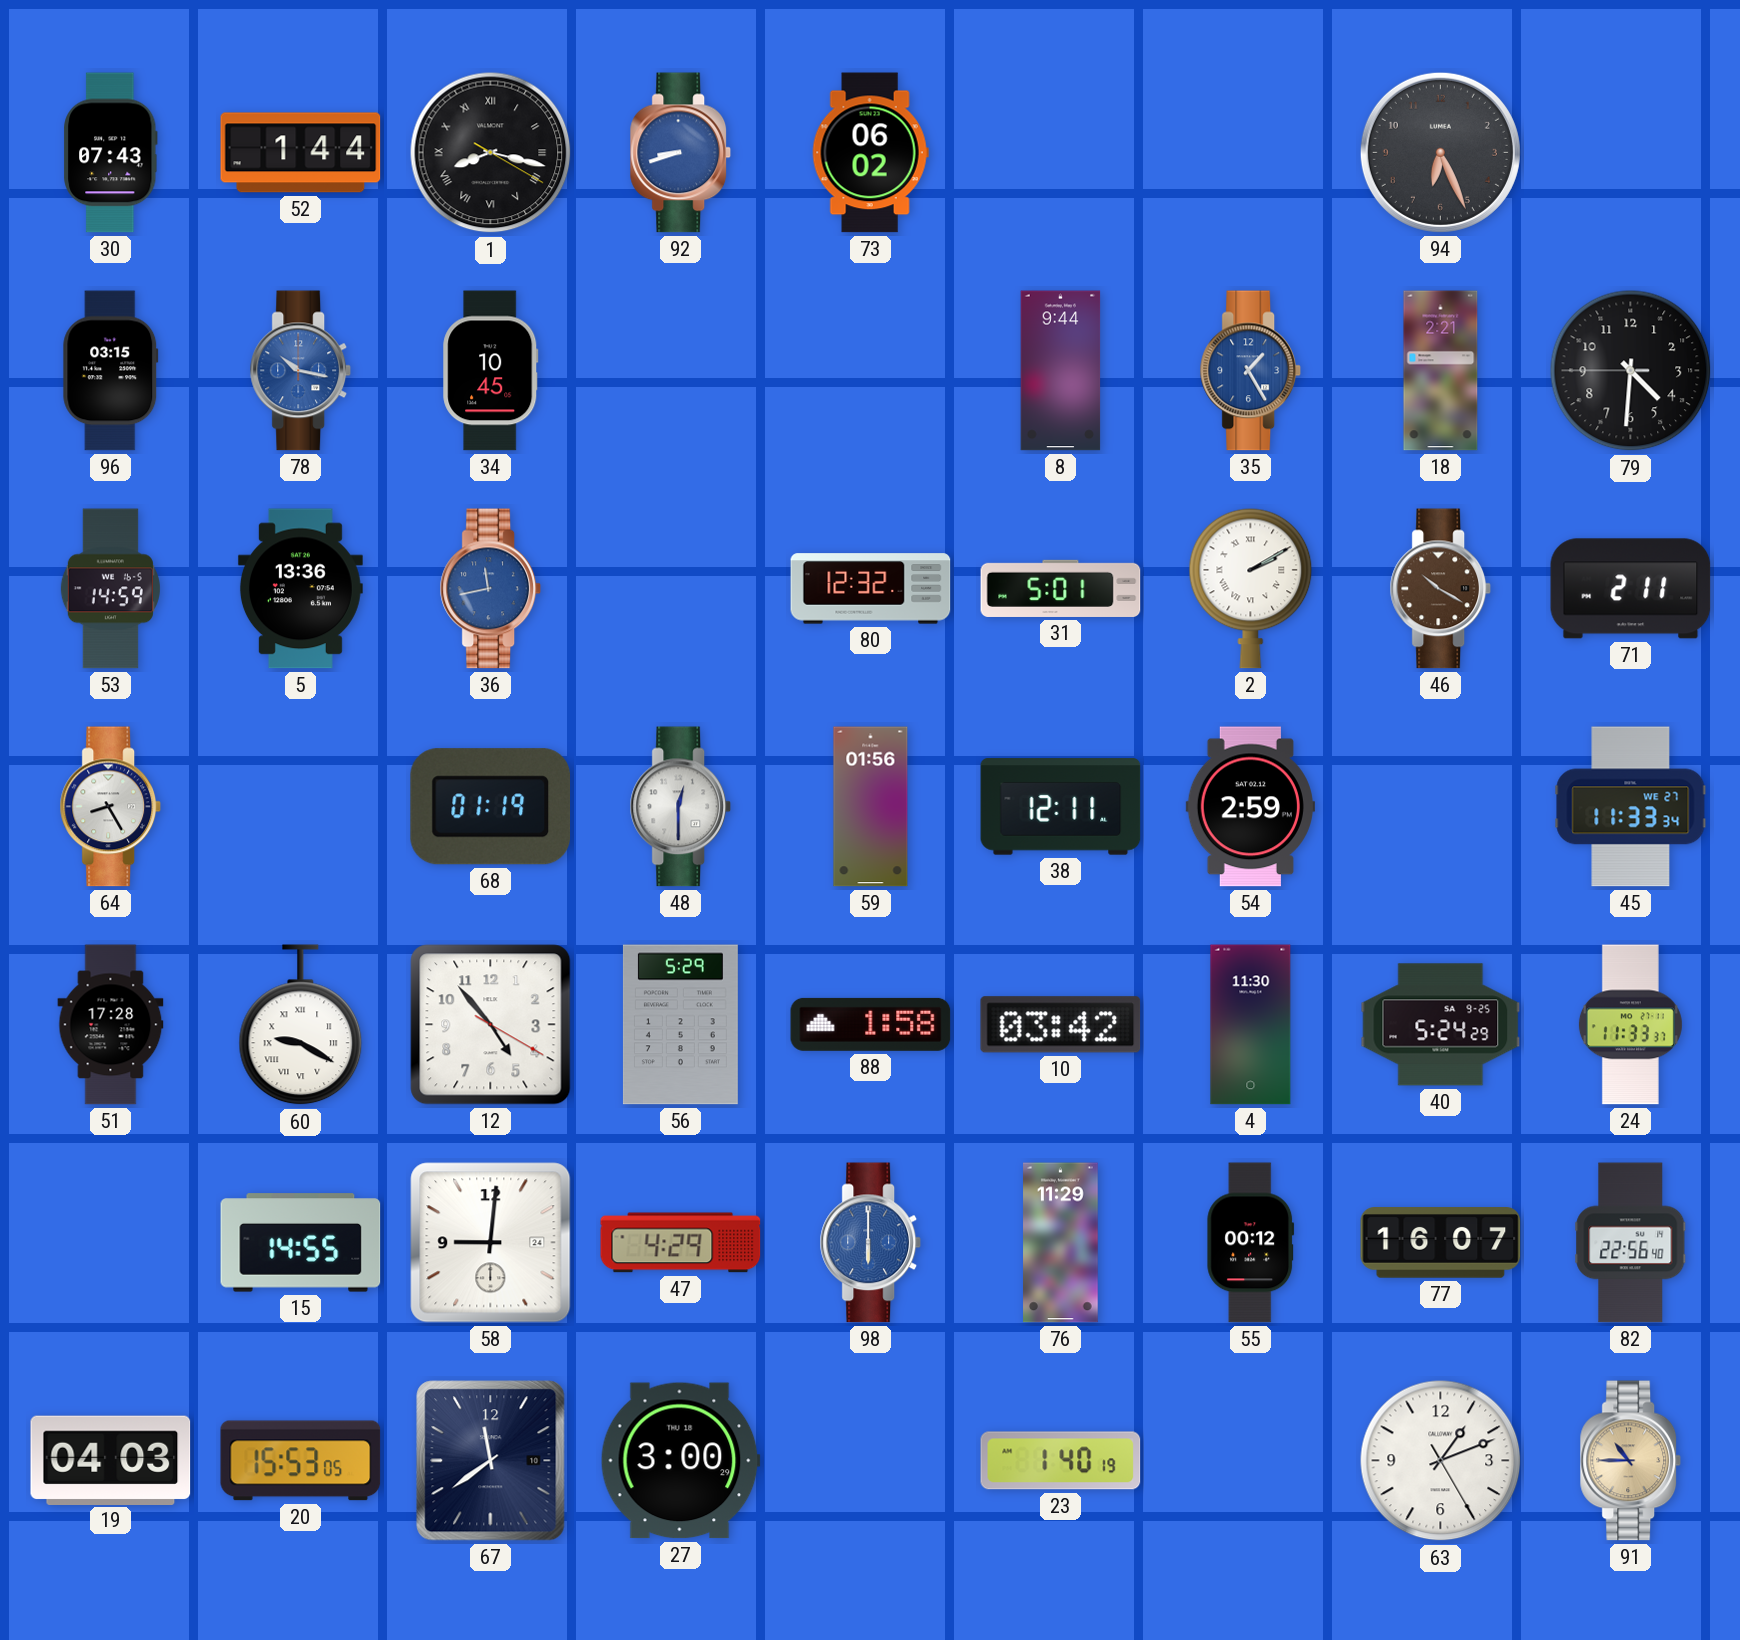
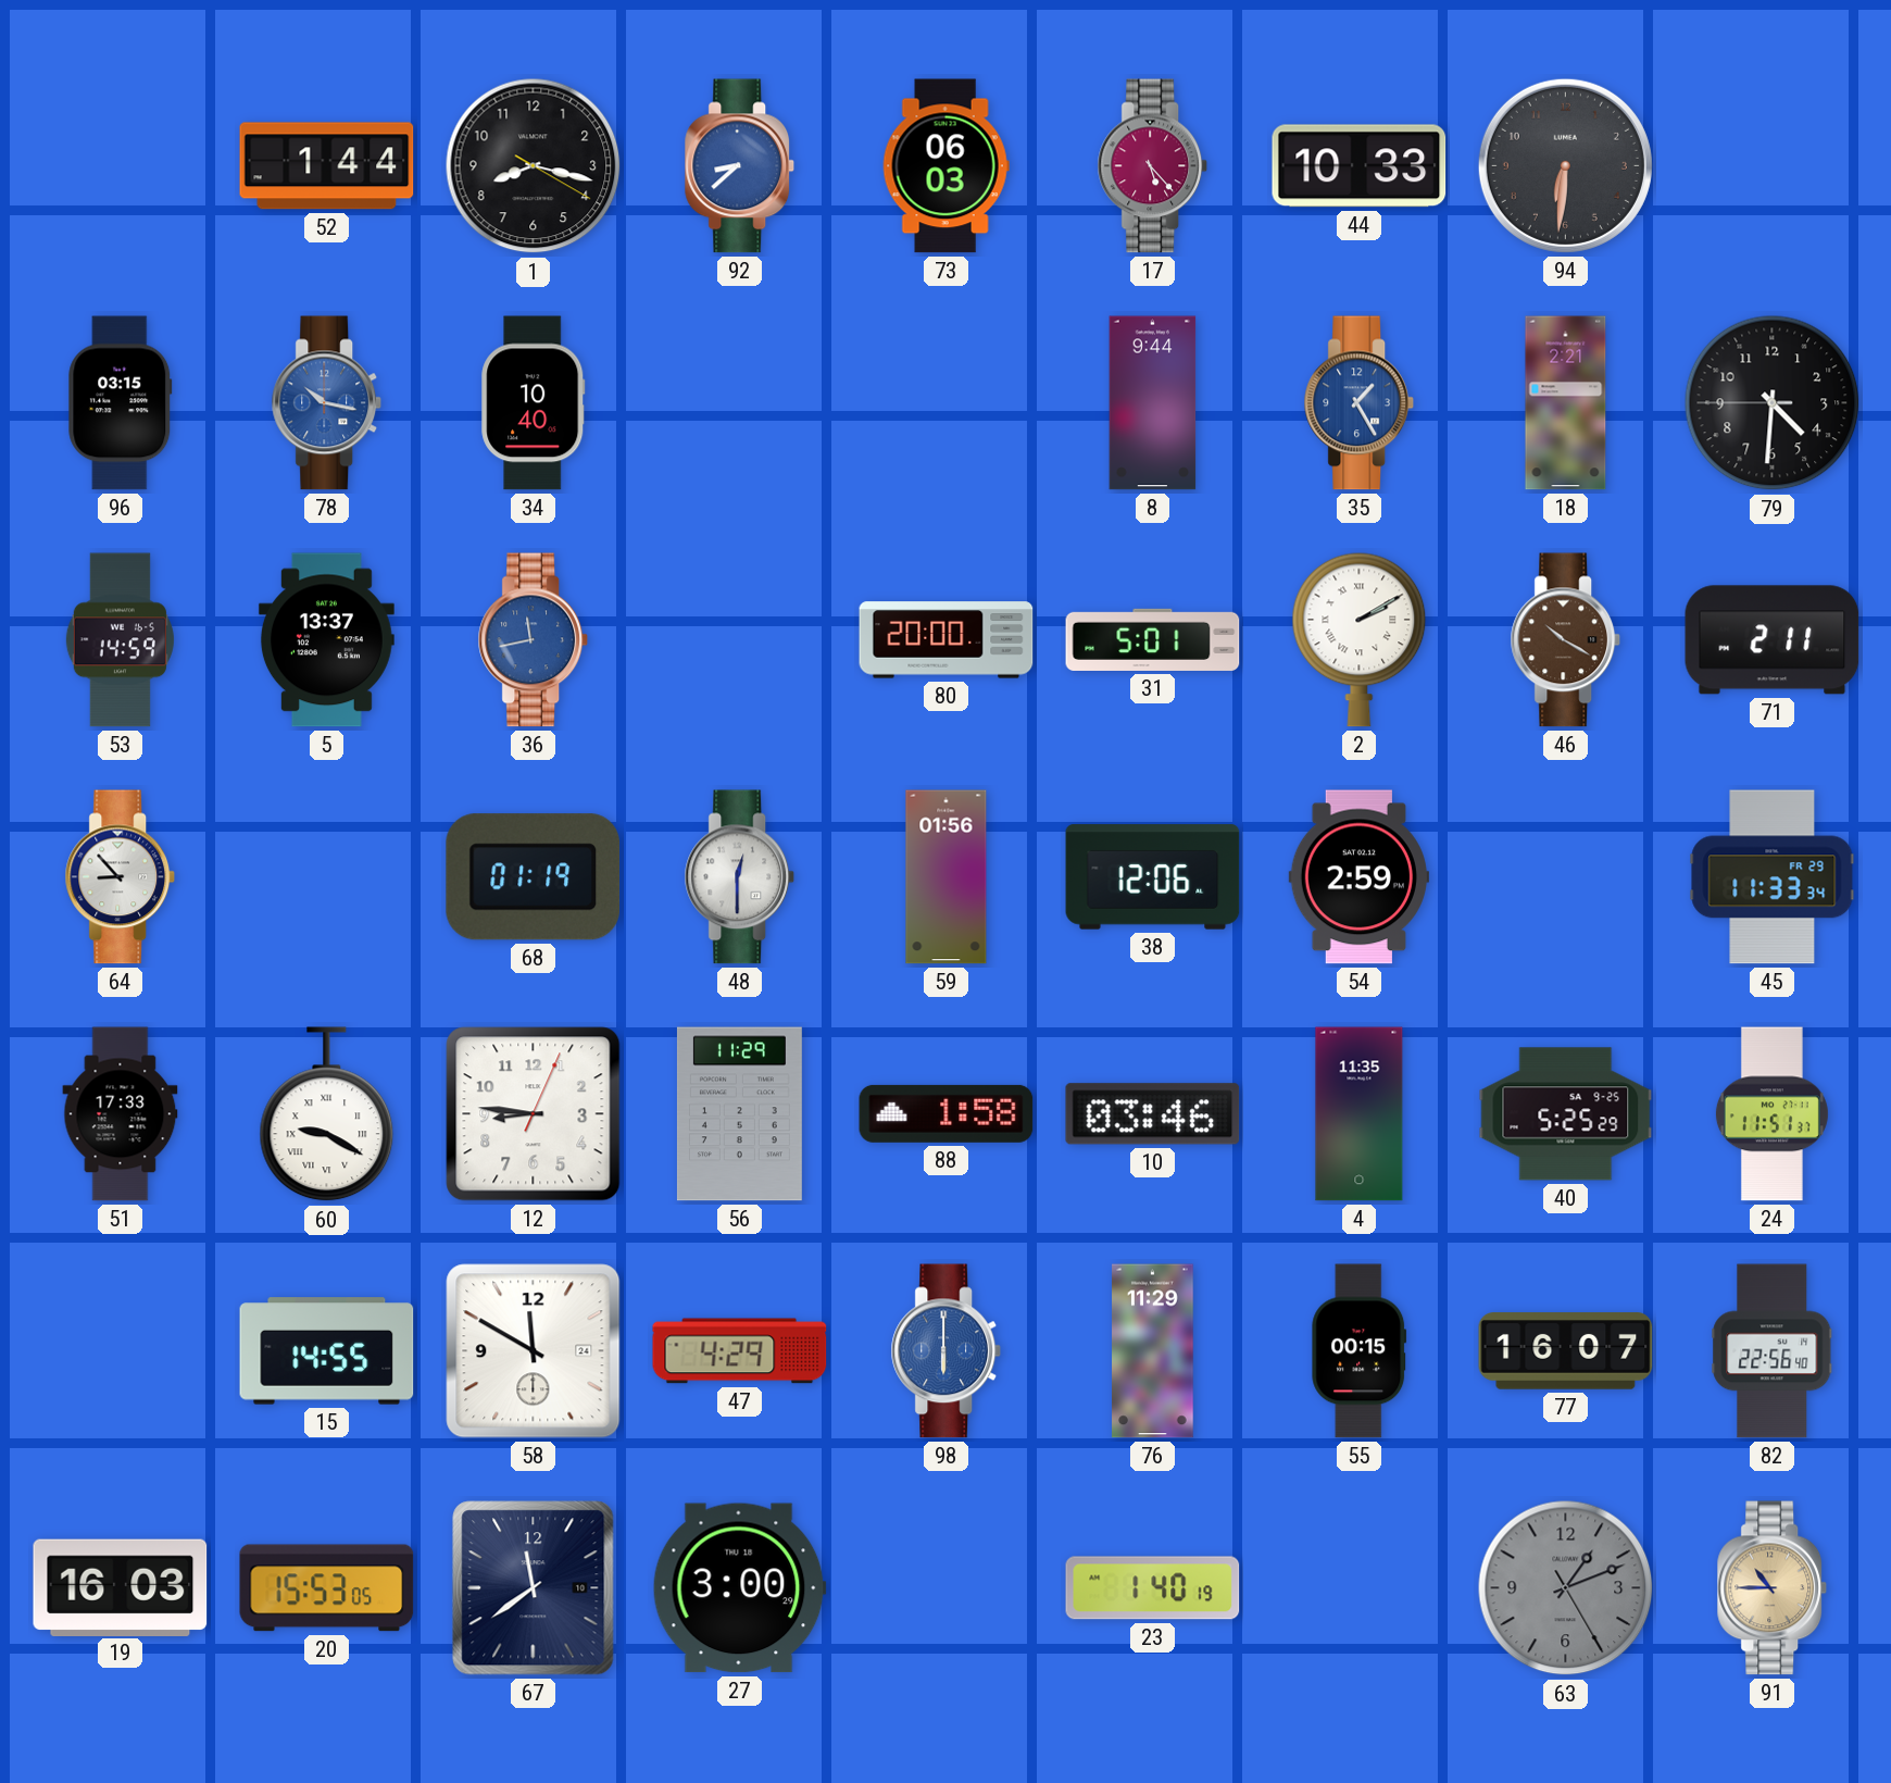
30: 07:43 -> none
1 numerals: Roman -> Arabic
92: 8:42 -> 8:38
73: 06:02 -> 06:03
17: none -> 5:23
44: none -> 10:33
94: 6:26 -> 6:31
34: 10:45 -> 10:40
5: 13:36 -> 13:37
80: 12:32 -> 20:00
64: 8:25 -> 8:53
38: 12:11 -> 12:06
45 date: WE 27 -> FR 29
51: 17:28 -> 17:33
12: 4:53 -> 8:46
56: 5:29 -> 11:29
10: 03:42 -> 03:46
4: 11:30 -> 11:35
40: 5:24 -> 5:25
24: 11:33 -> 11:51
58: 9:01 -> 11:50
55: 00:12 -> 00:15
19: 04:03 -> 16:03
63 dial: white -> grey
